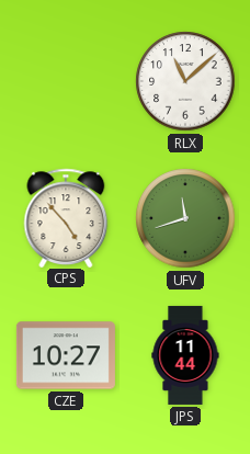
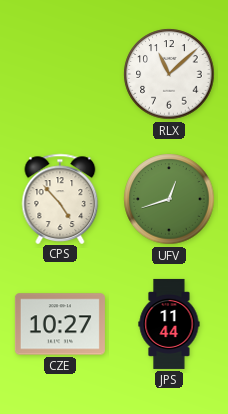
UFV: 11:42 -> 12:42
